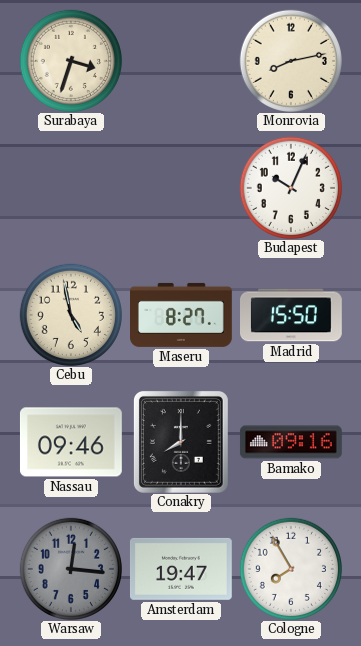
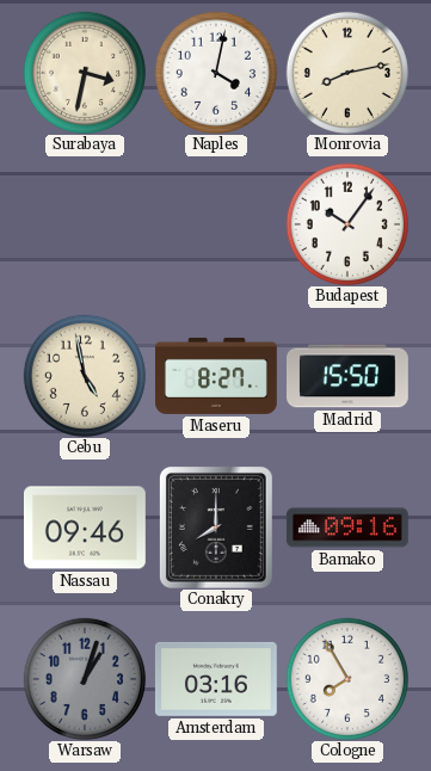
Surabaya: 3:33 -> 3:32
Naples: none -> 4:02
Budapest: 10:04 -> 10:06
Warsaw: 12:16 -> 1:03
Amsterdam: 19:47 -> 03:16
